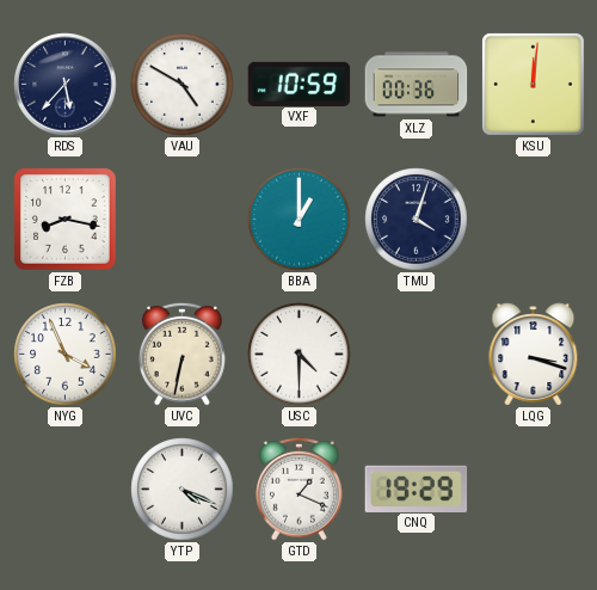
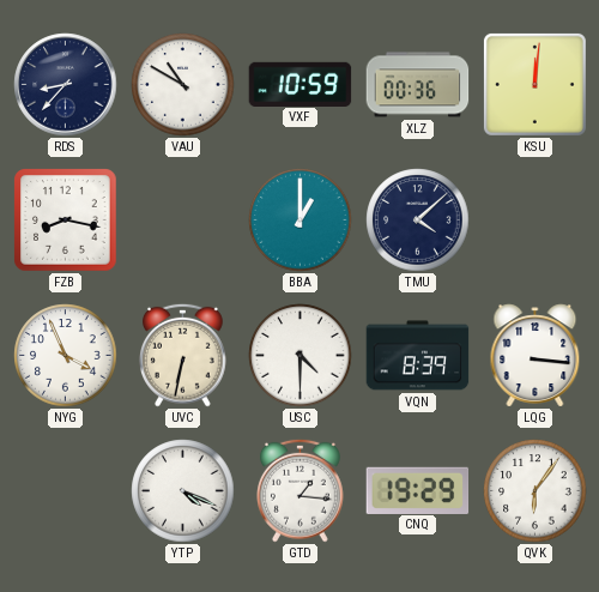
RDS: 5:37 -> 8:37
VAU: 4:50 -> 10:50
TMU: 4:03 -> 4:08
VQN: none -> 8:39
LQG: 3:18 -> 3:16
GTD: 1:19 -> 1:16
QVK: none -> 6:06
